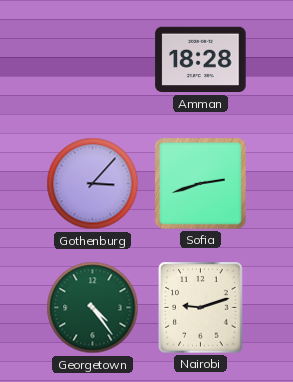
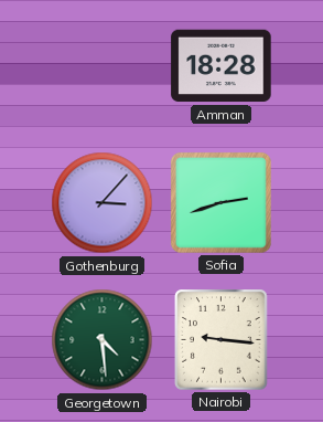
Georgetown: 4:24 -> 4:29
Nairobi: 9:12 -> 9:16
